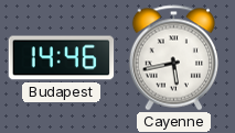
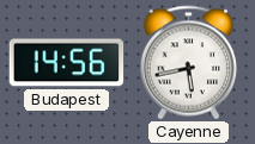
Budapest: 14:46 -> 14:56
